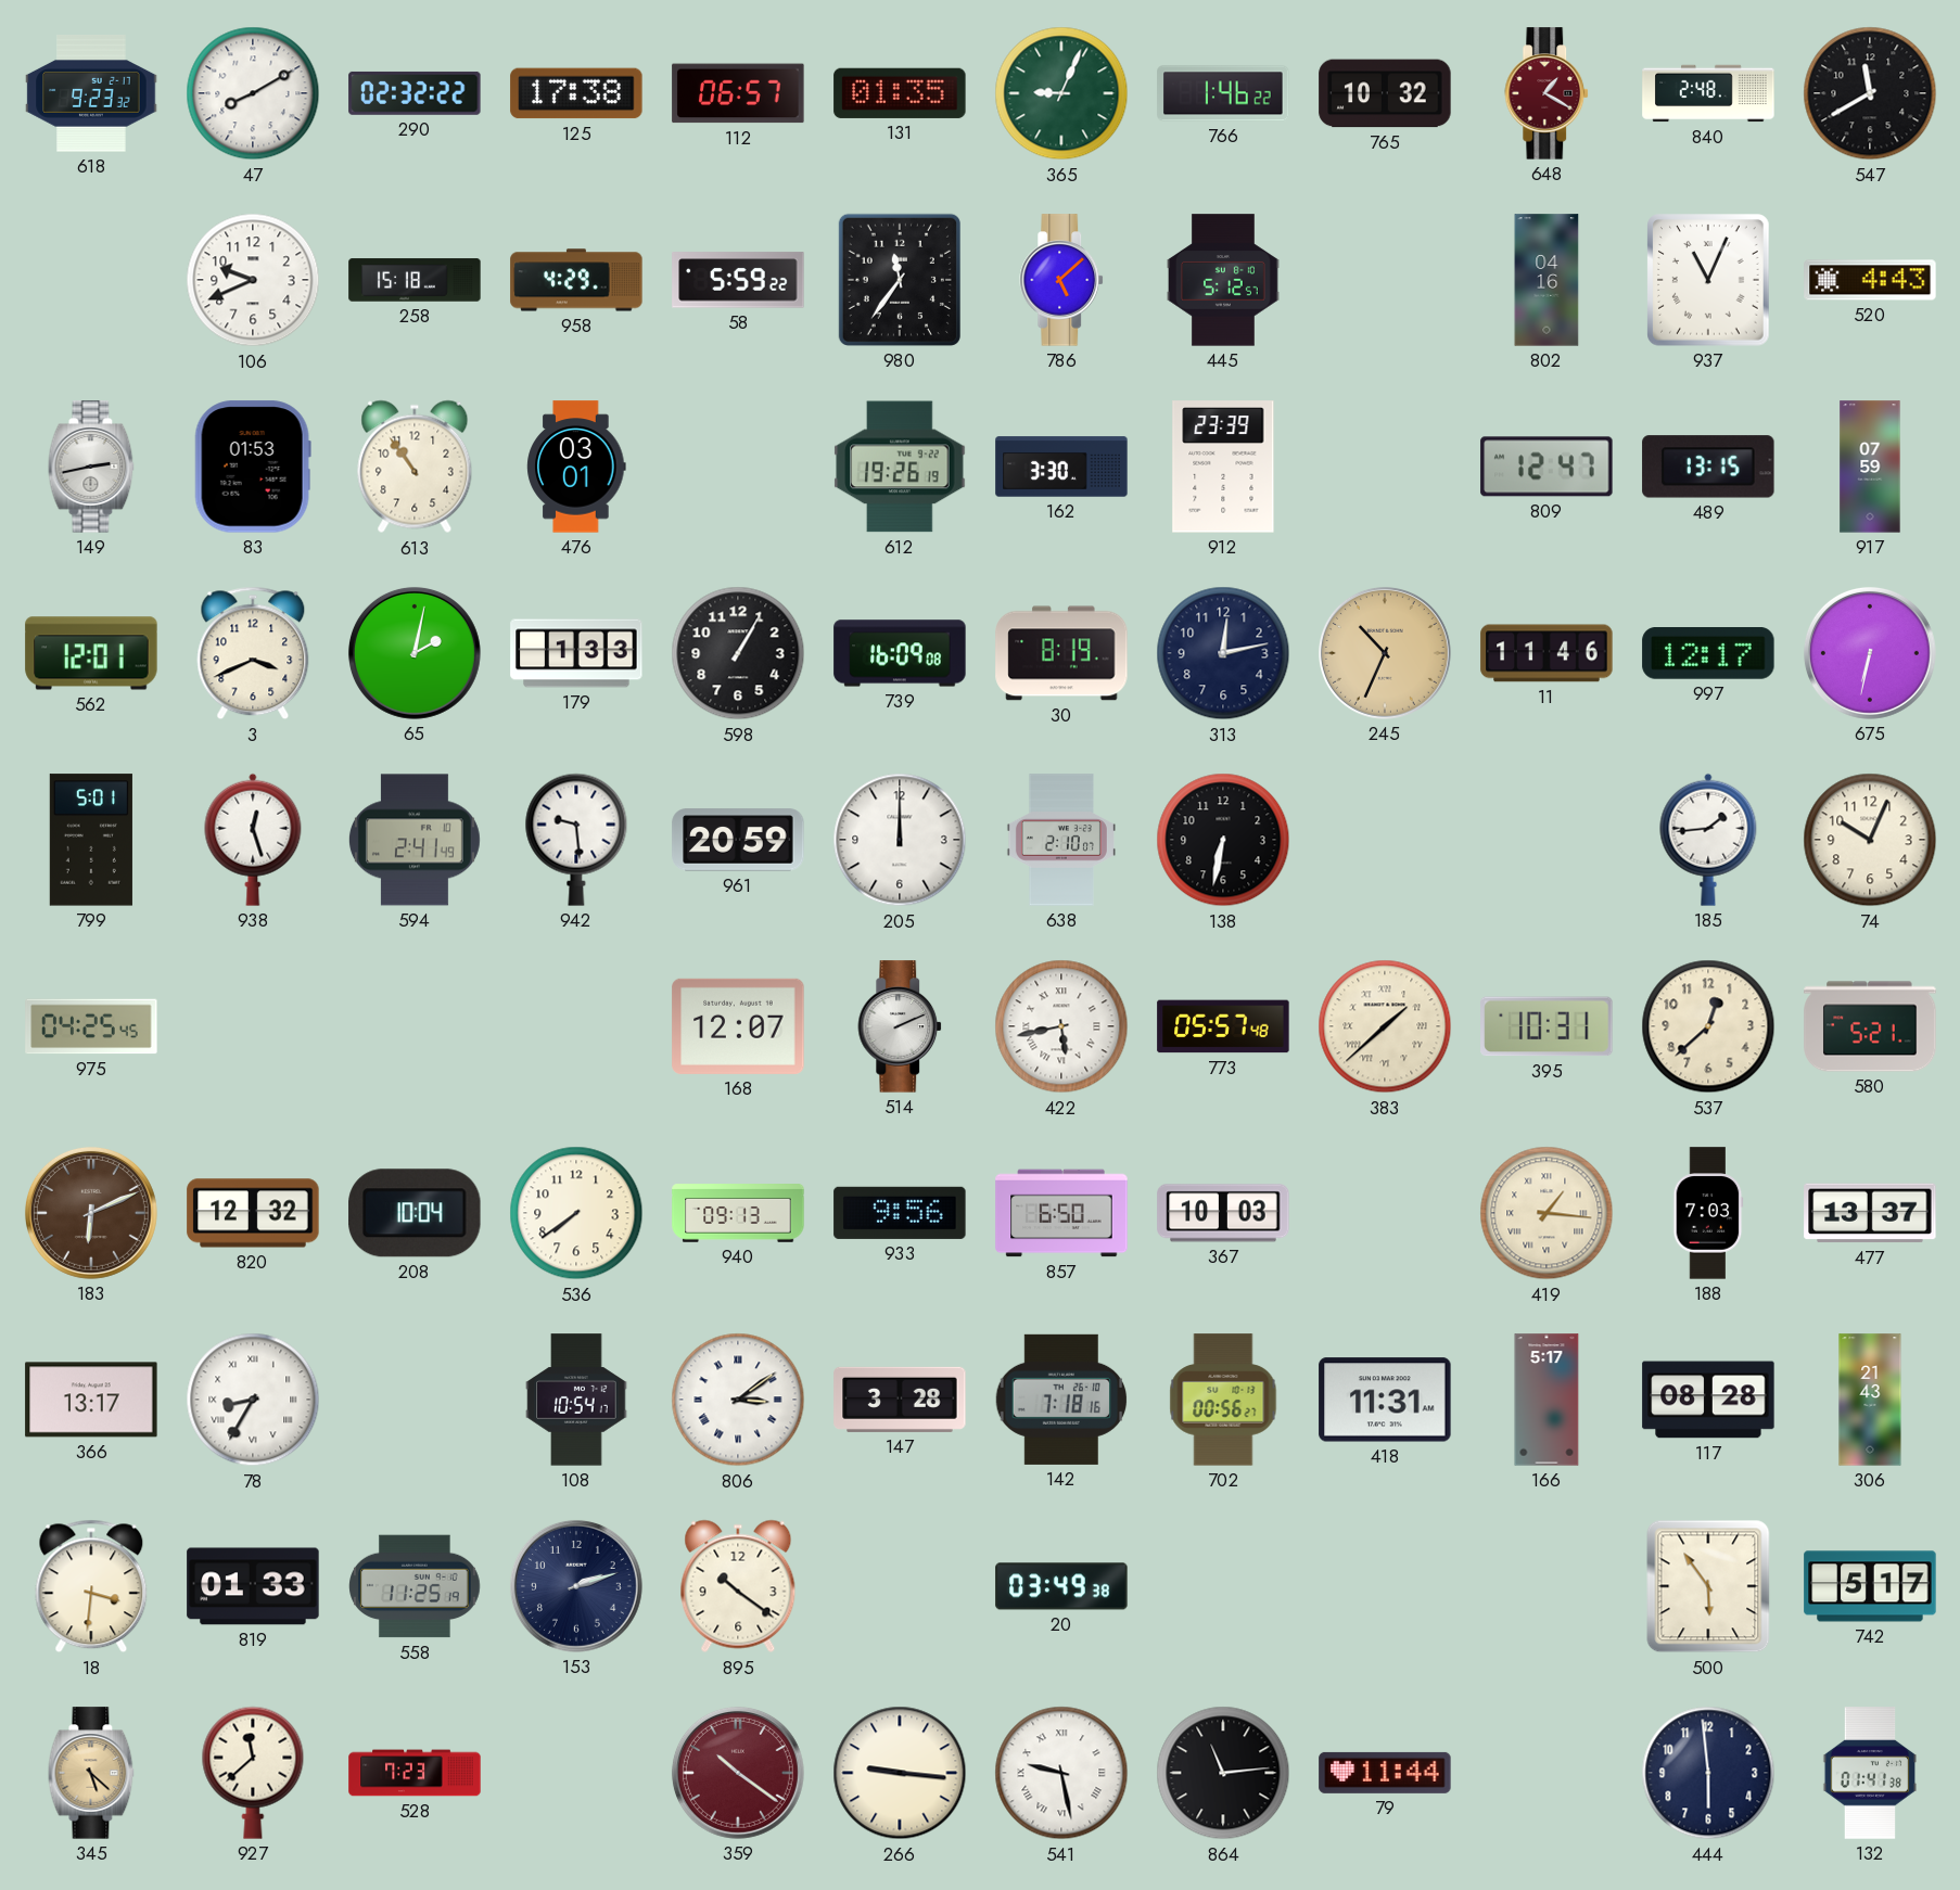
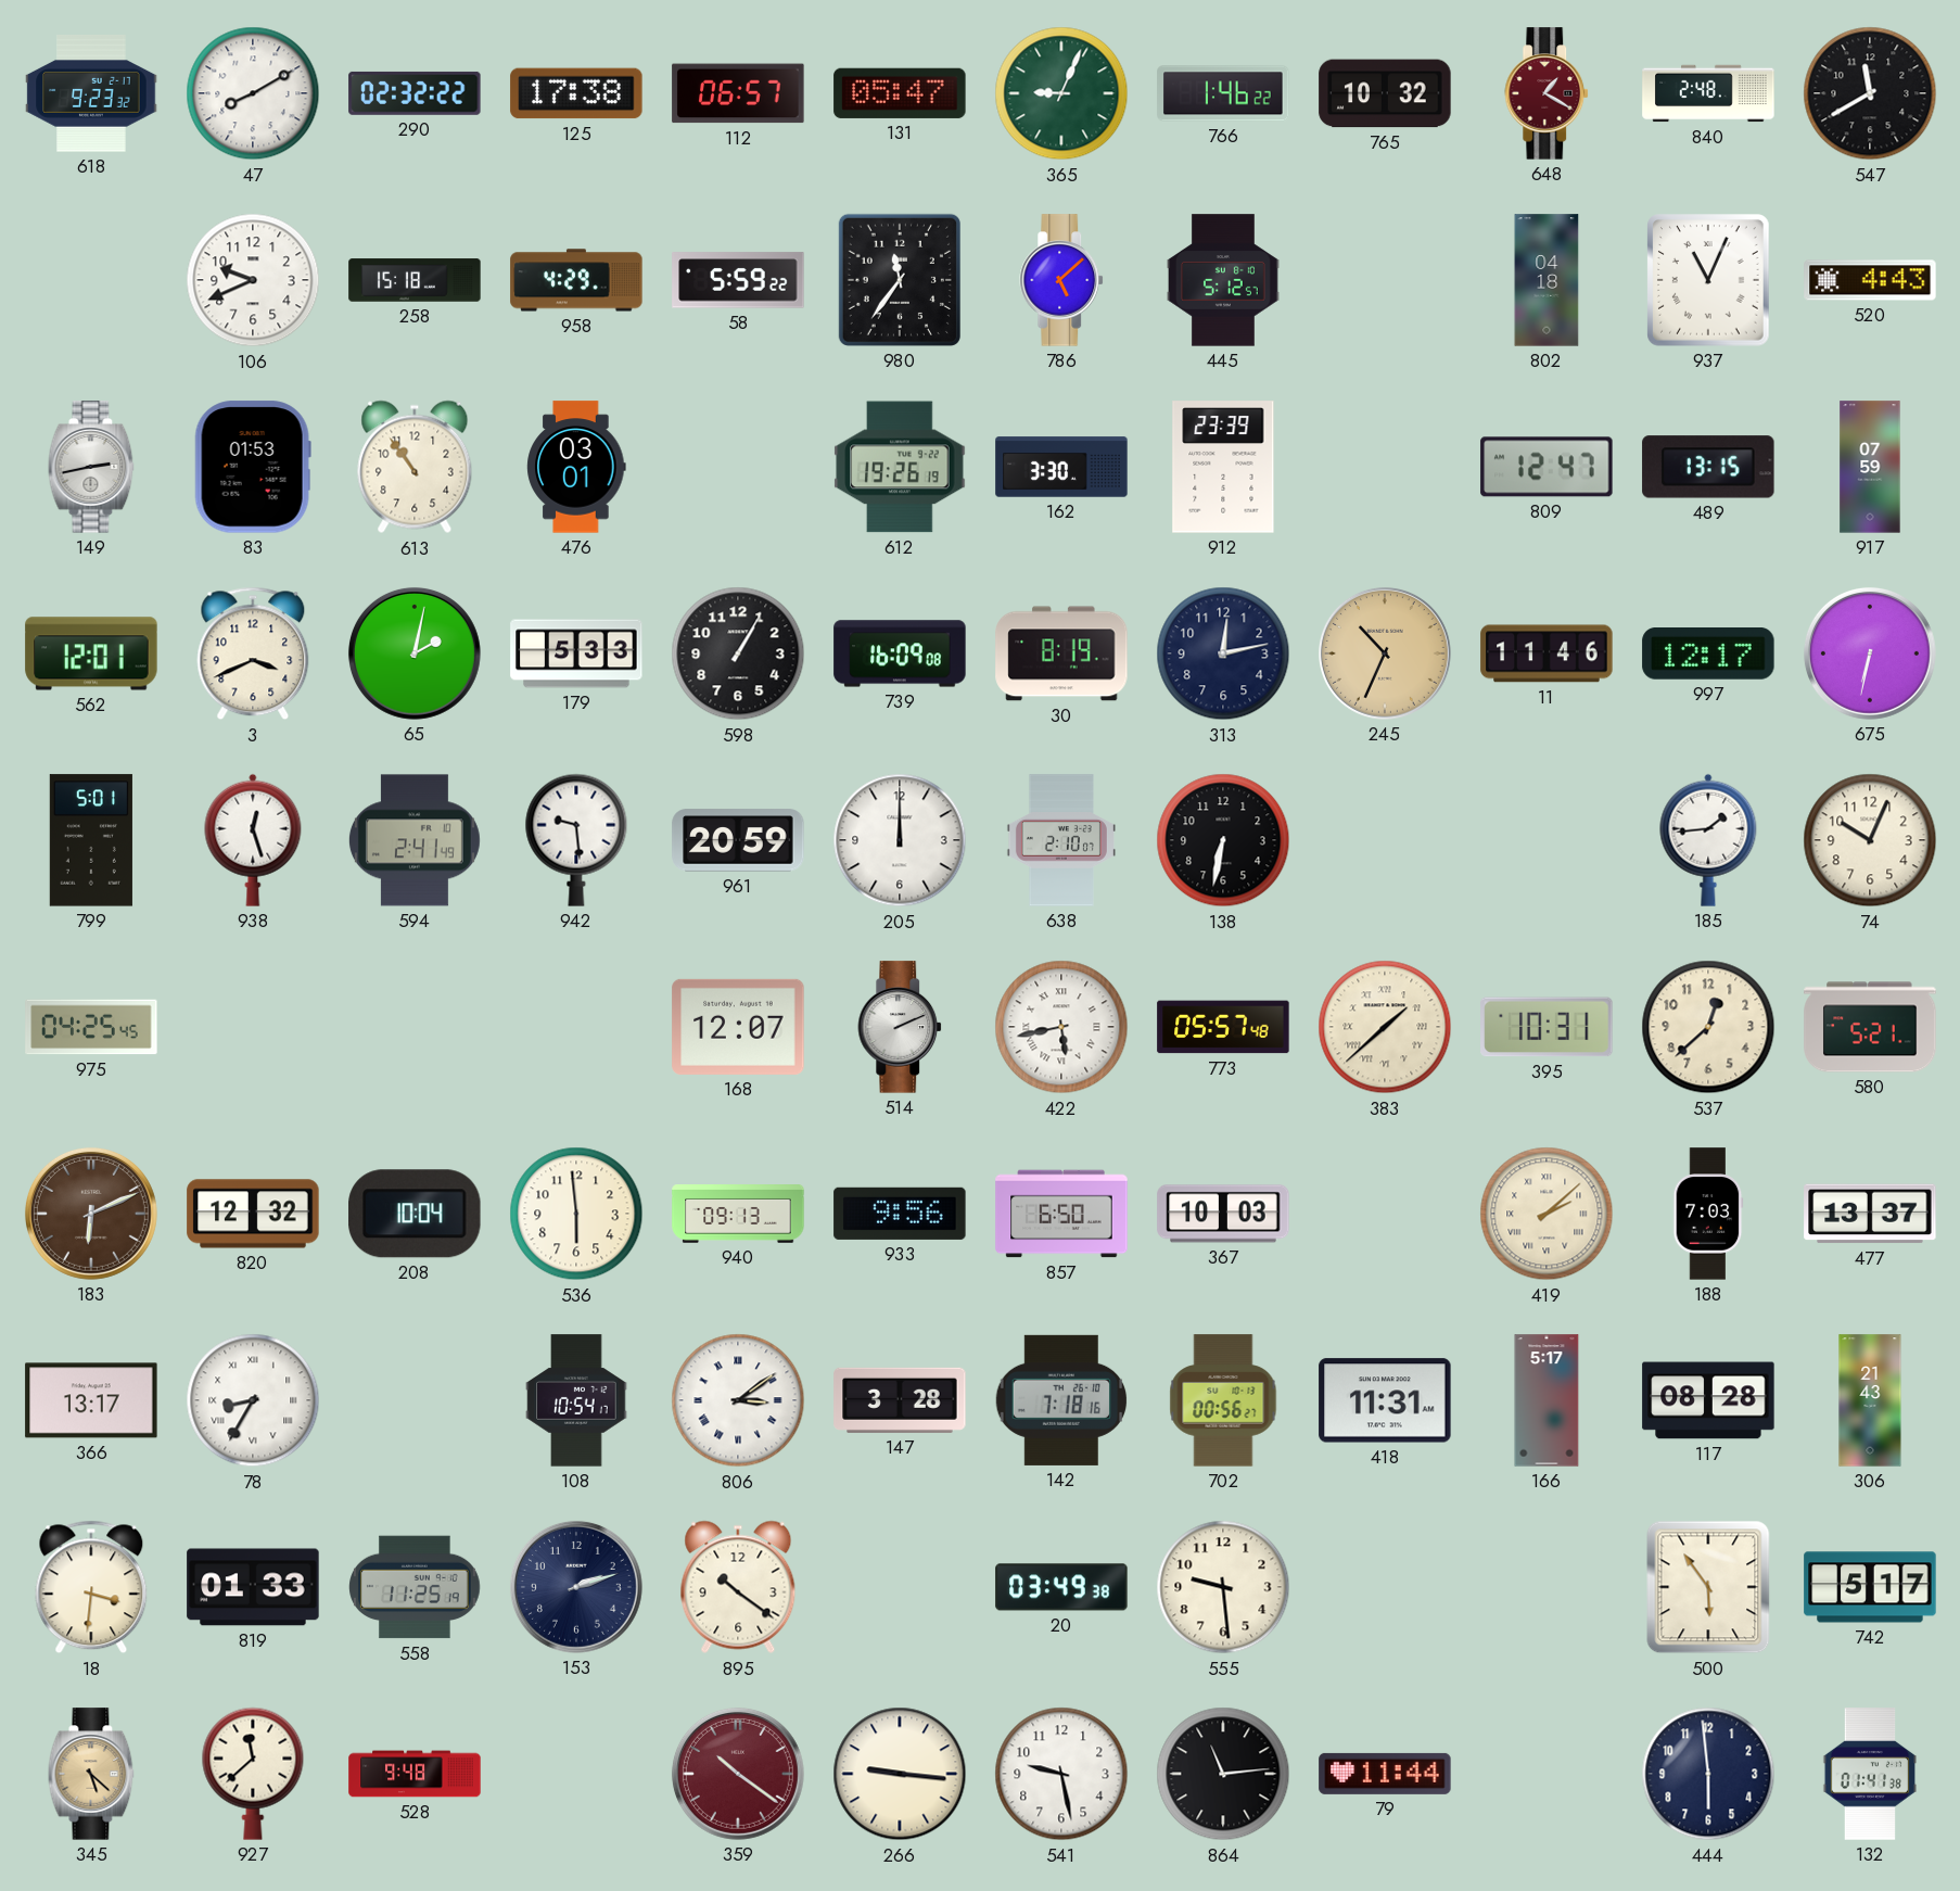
131: 01:35 -> 05:47
802: 04:16 -> 04:18
179: 1:33 -> 5:33
536: 7:39 -> 5:59
419: 1:16 -> 2:08
555: none -> 9:29
528: 7:23 -> 9:48
541 numerals: Roman -> Arabic
